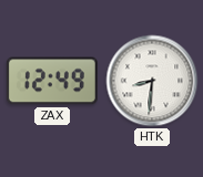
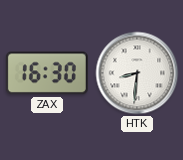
ZAX: 12:49 -> 16:30
